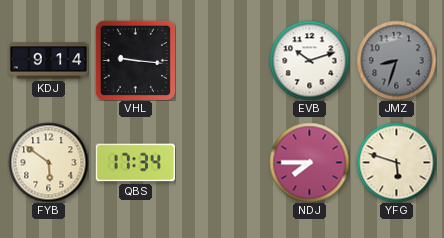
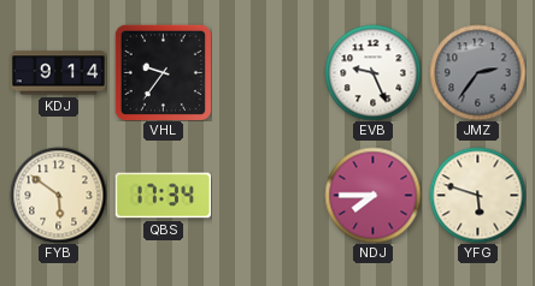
VHL: 9:16 -> 9:36
EVB: 10:12 -> 9:26
JMZ: 8:33 -> 2:36
